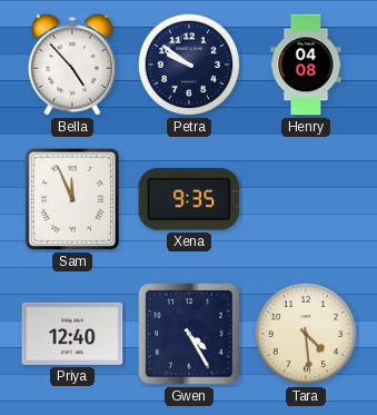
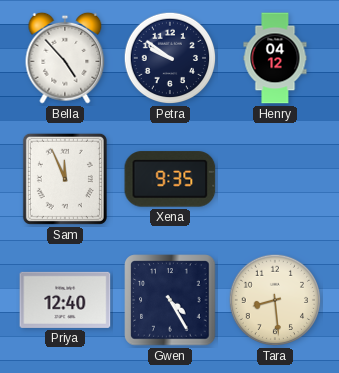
Henry: 04:08 -> 04:12
Tara: 4:29 -> 8:29
